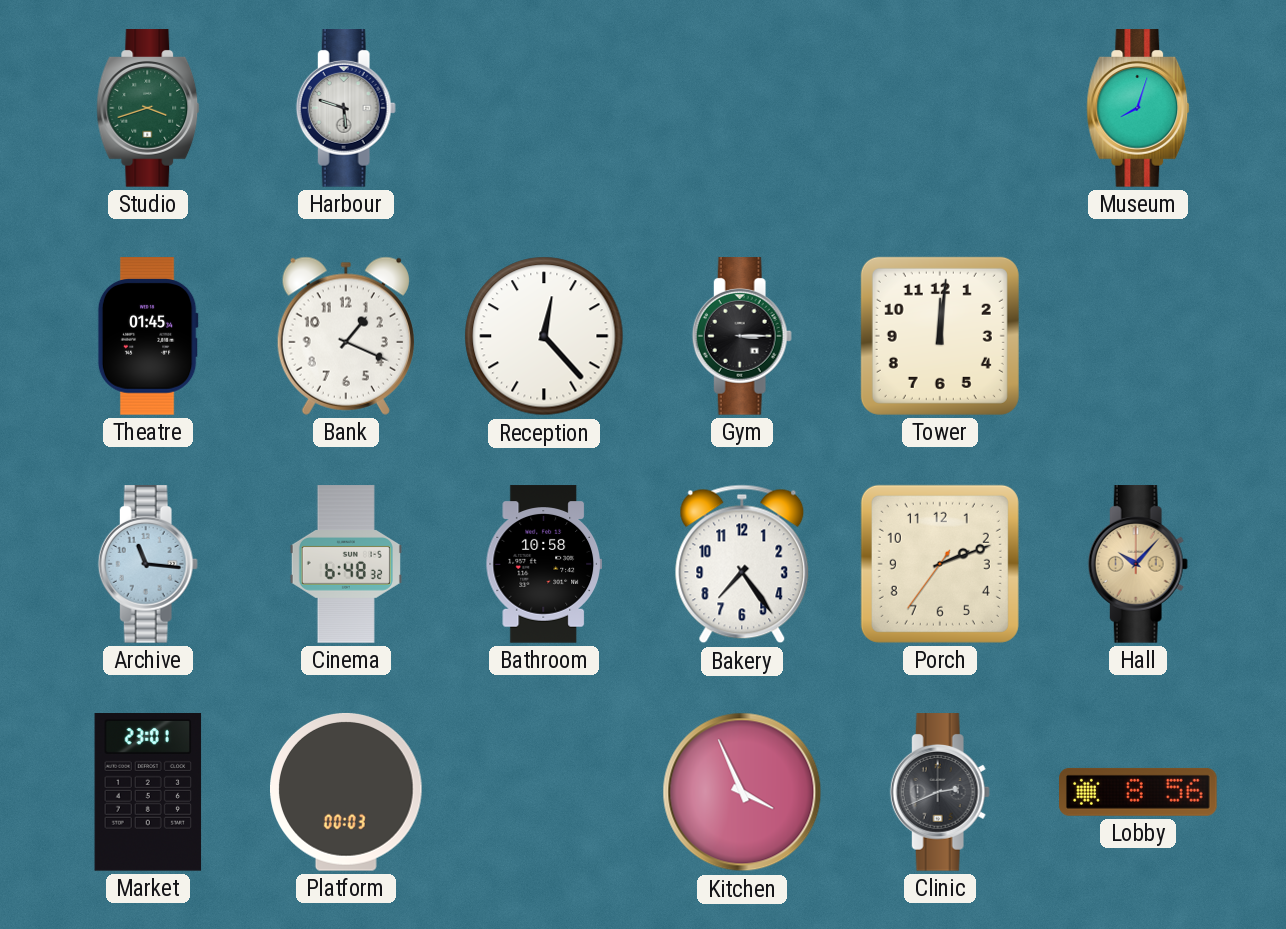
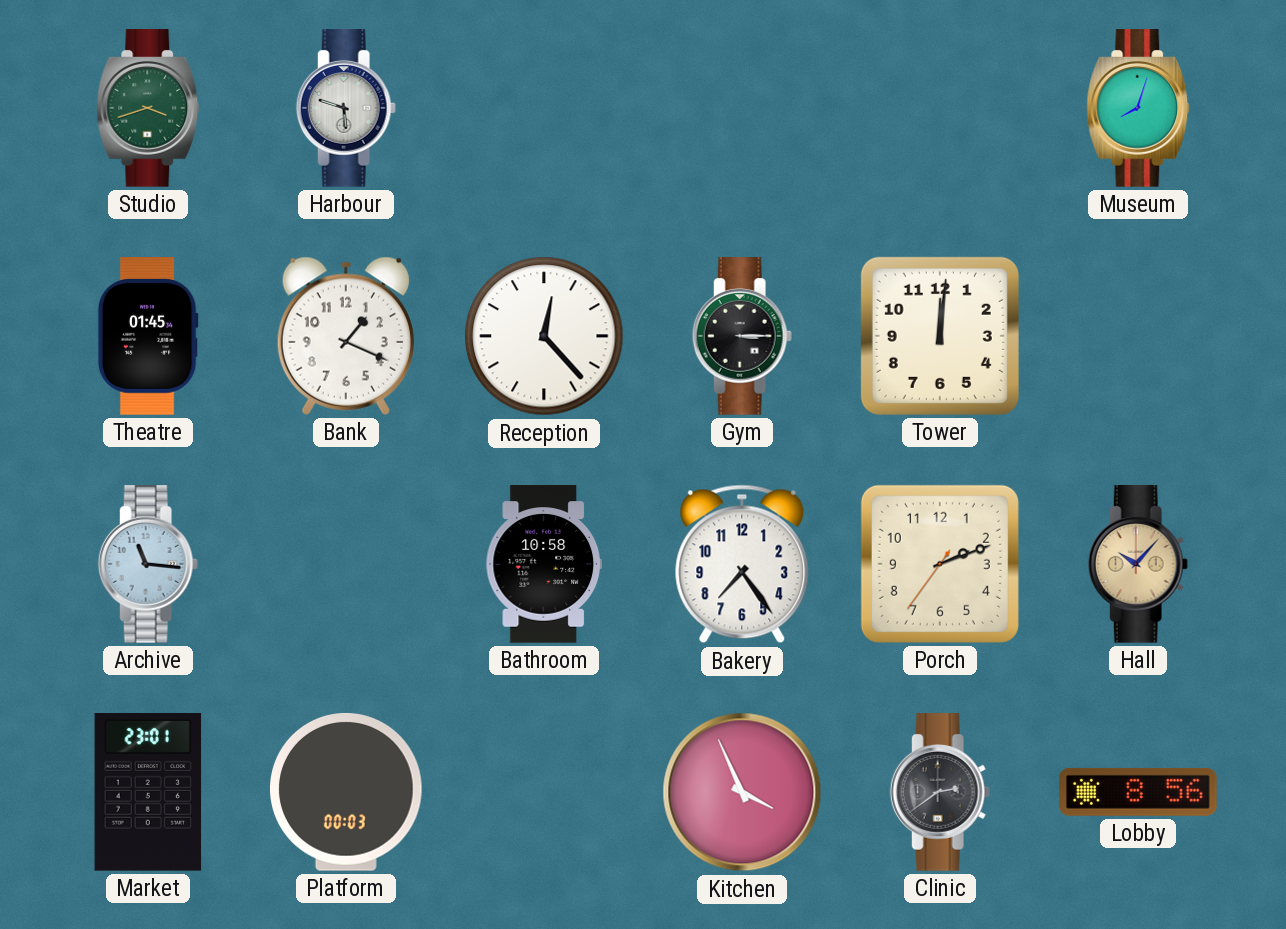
Cinema: 6:48 -> none
Clinic: 2:41 -> 2:39
